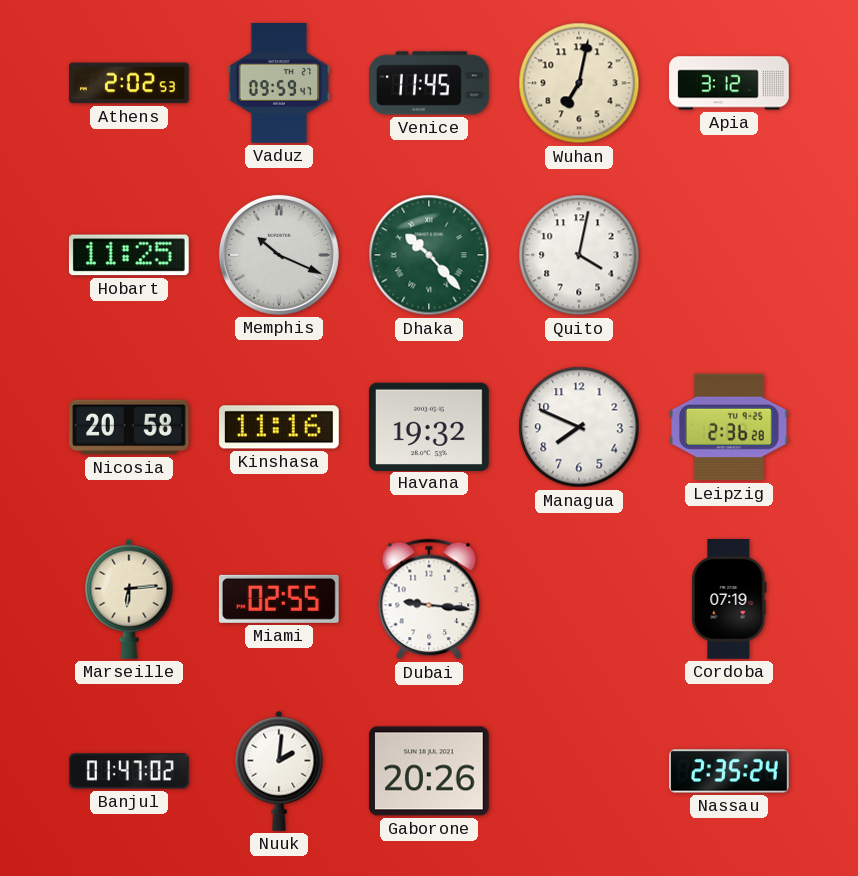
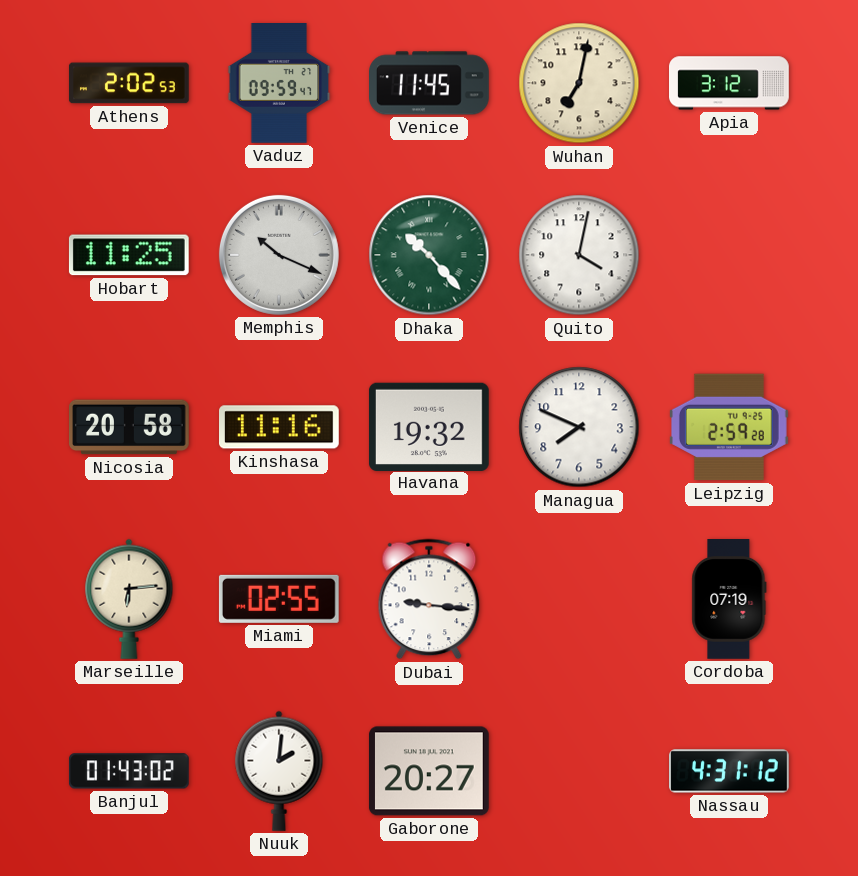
Leipzig: 2:36 -> 2:59
Banjul: 01:47 -> 01:43
Gaborone: 20:26 -> 20:27
Nassau: 2:35 -> 4:31
